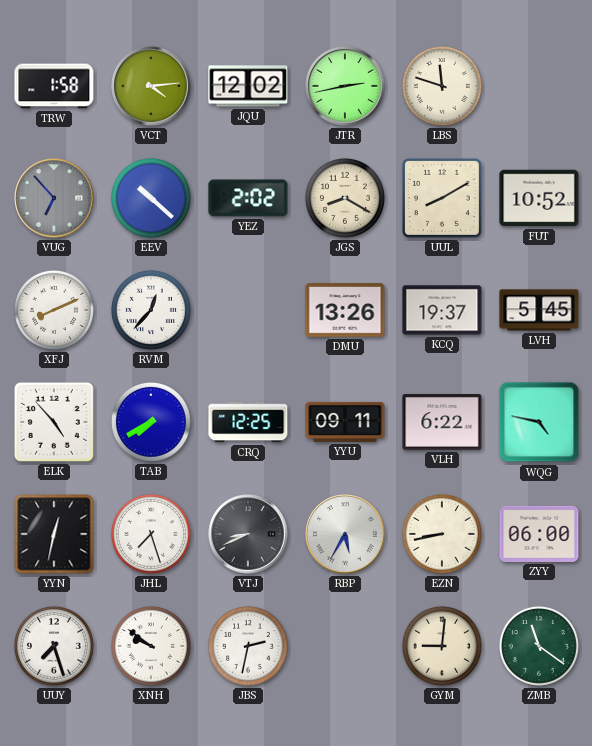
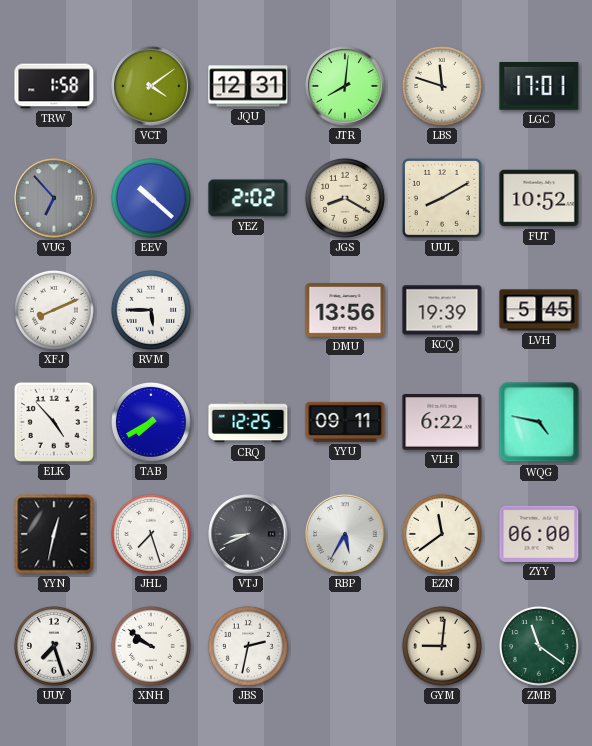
VCT: 4:14 -> 4:09
JQU: 12:02 -> 12:31
JTR: 2:43 -> 8:01
LGC: none -> 17:01
RVM: 12:37 -> 5:45
DMU: 13:26 -> 13:56
KCQ: 19:37 -> 19:39
EZN: 8:43 -> 11:39
